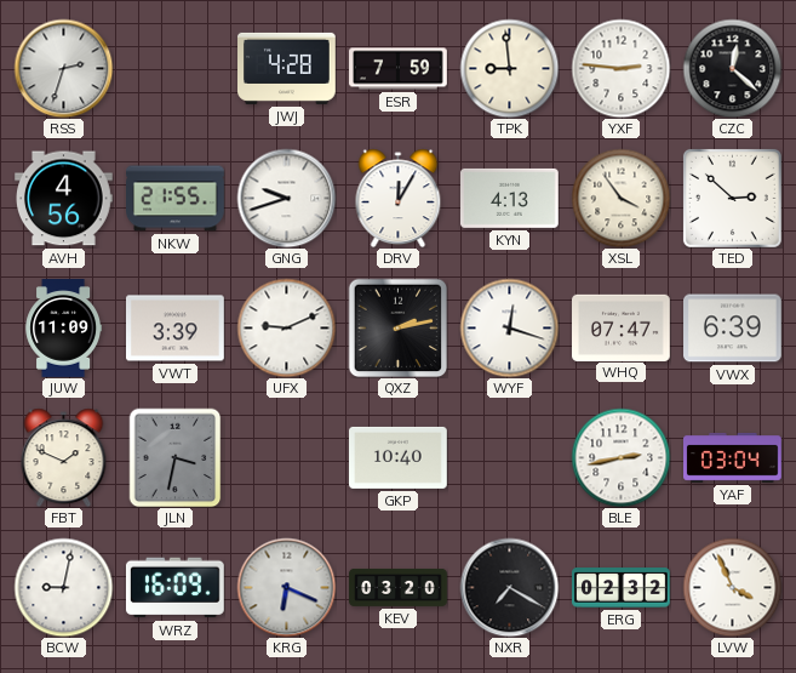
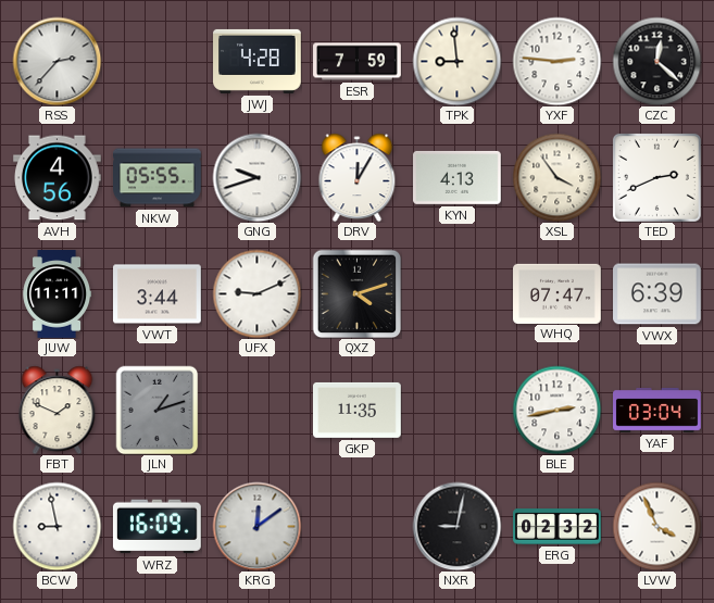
RSS: 2:33 -> 2:37
NKW: 21:55 -> 05:55
TED: 2:52 -> 2:41
JUW: 11:09 -> 11:11
VWT: 3:39 -> 3:44
QXZ: 2:13 -> 4:12
WYF: 12:18 -> none
JLN: 3:32 -> 1:12
GKP: 10:40 -> 11:35
BCW: 9:02 -> 8:58
KRG: 6:19 -> 12:09
KEV: 03:20 -> none
NXR: 7:20 -> 9:02
